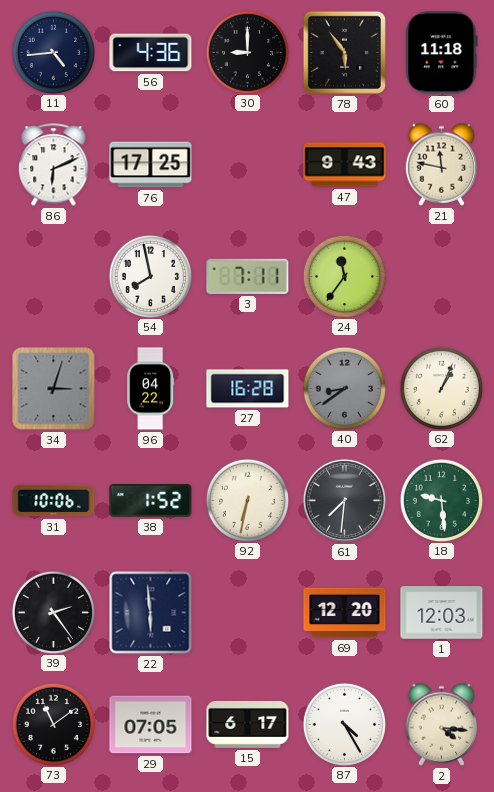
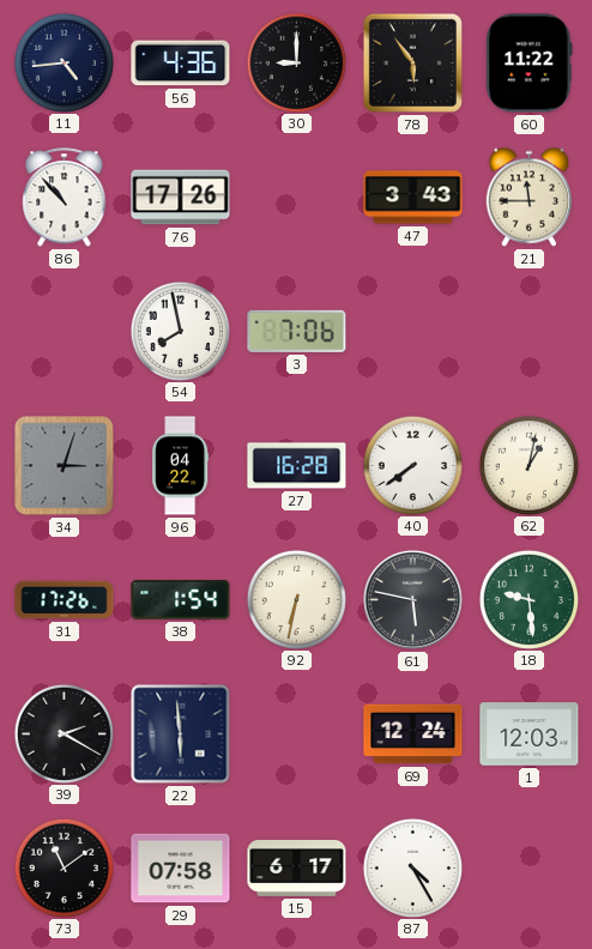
60: 11:18 -> 11:22
86: 6:11 -> 10:53
76: 17:25 -> 17:26
47: 9:43 -> 3:43
21: 11:47 -> 11:45
3: 7:11 -> 7:06
24: 11:36 -> none
40: 8:39 -> 7:39
40 dial: grey -> white
62: 1:04 -> 1:02
31: 10:06 -> 17:26
38: 1:52 -> 1:54
61: 7:31 -> 5:47
39: 2:24 -> 2:20
69: 12:20 -> 12:24
29: 07:05 -> 07:58
2: 4:16 -> none
